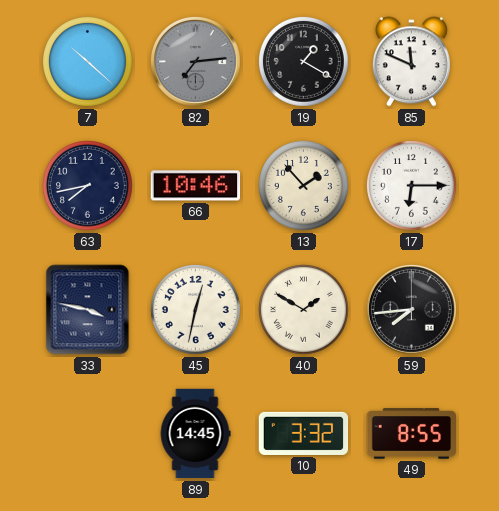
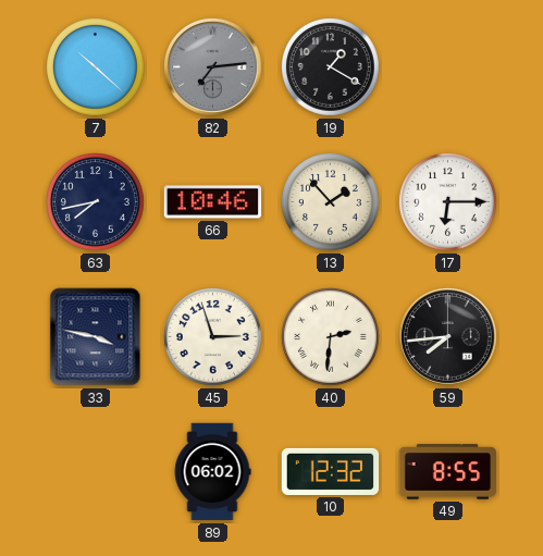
85: 11:49 -> none
45: 12:32 -> 2:57
40: 1:50 -> 2:31
89: 14:45 -> 06:02
10: 3:32 -> 12:32
